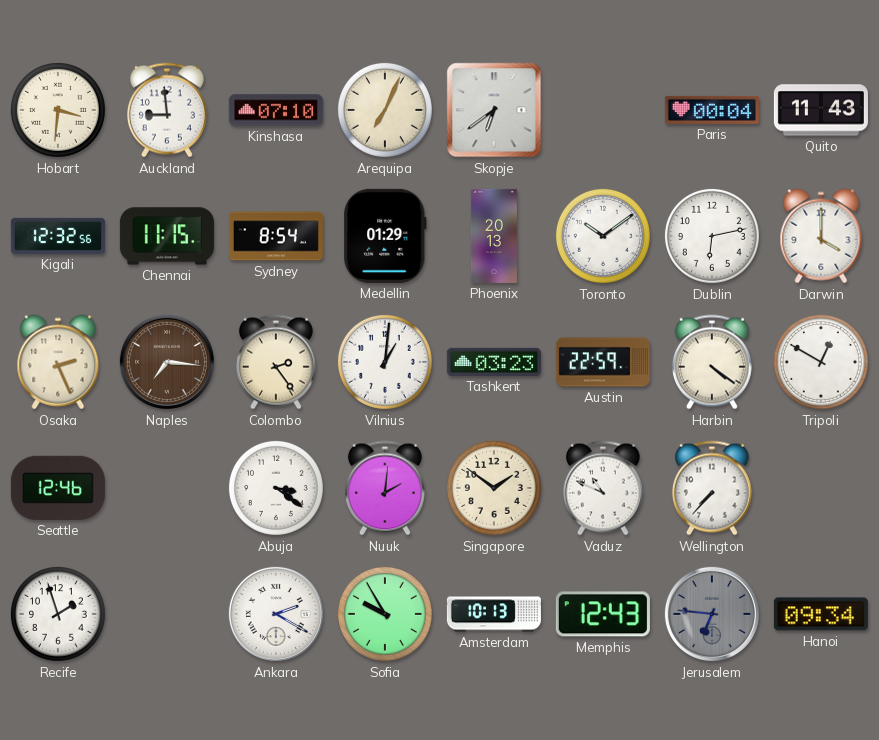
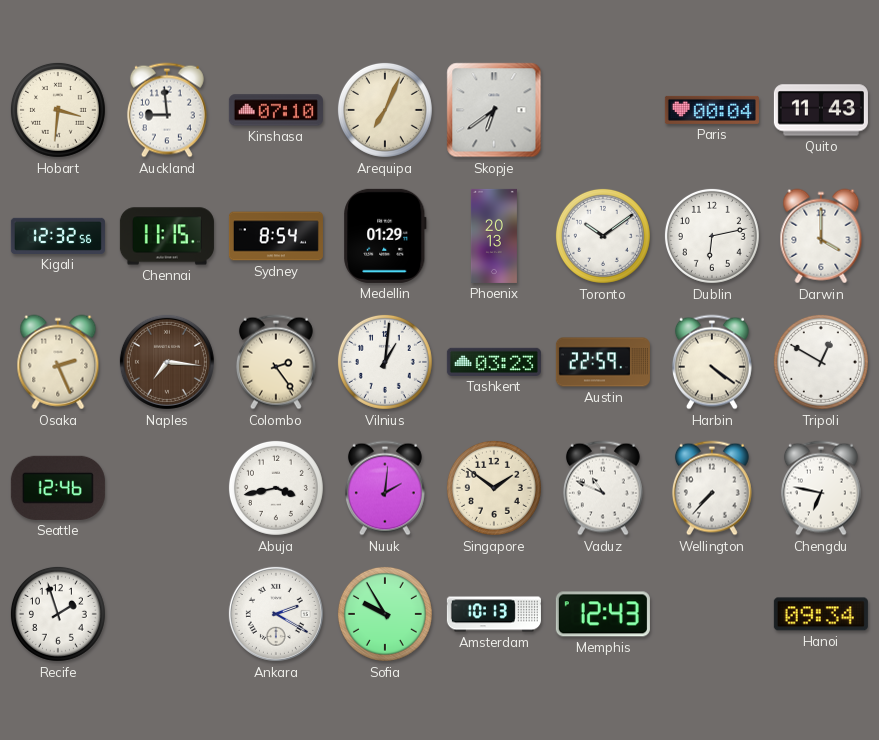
Abuja: 3:21 -> 3:43
Chengdu: none -> 6:47
Jerusalem: 6:46 -> none
